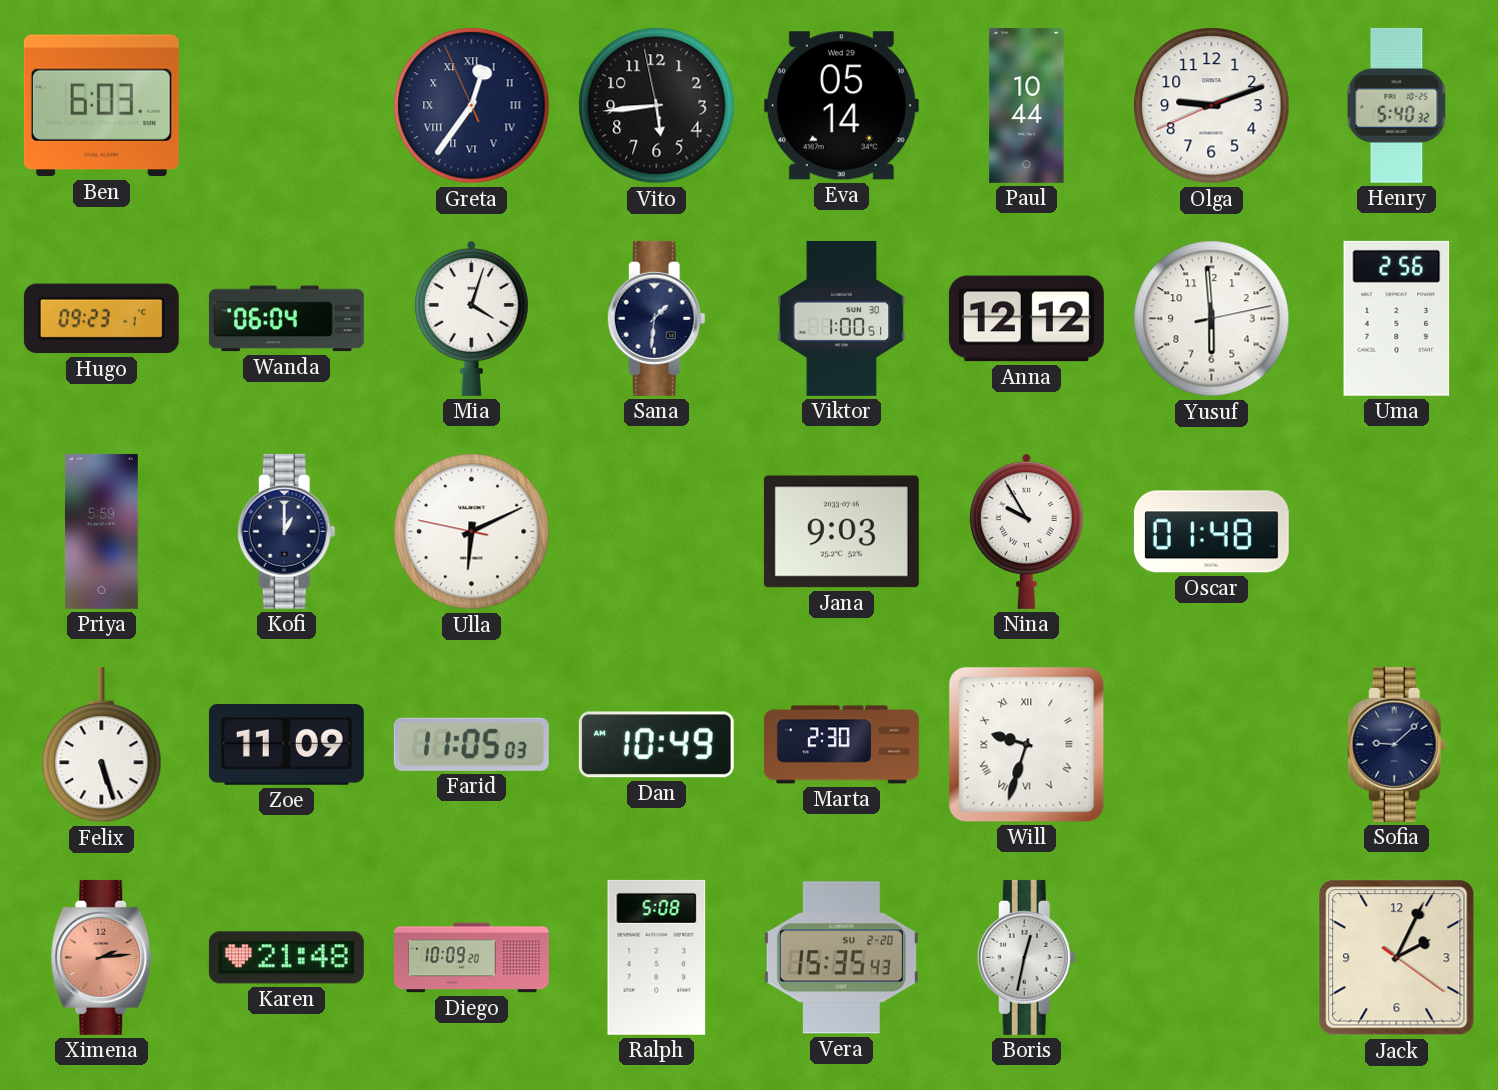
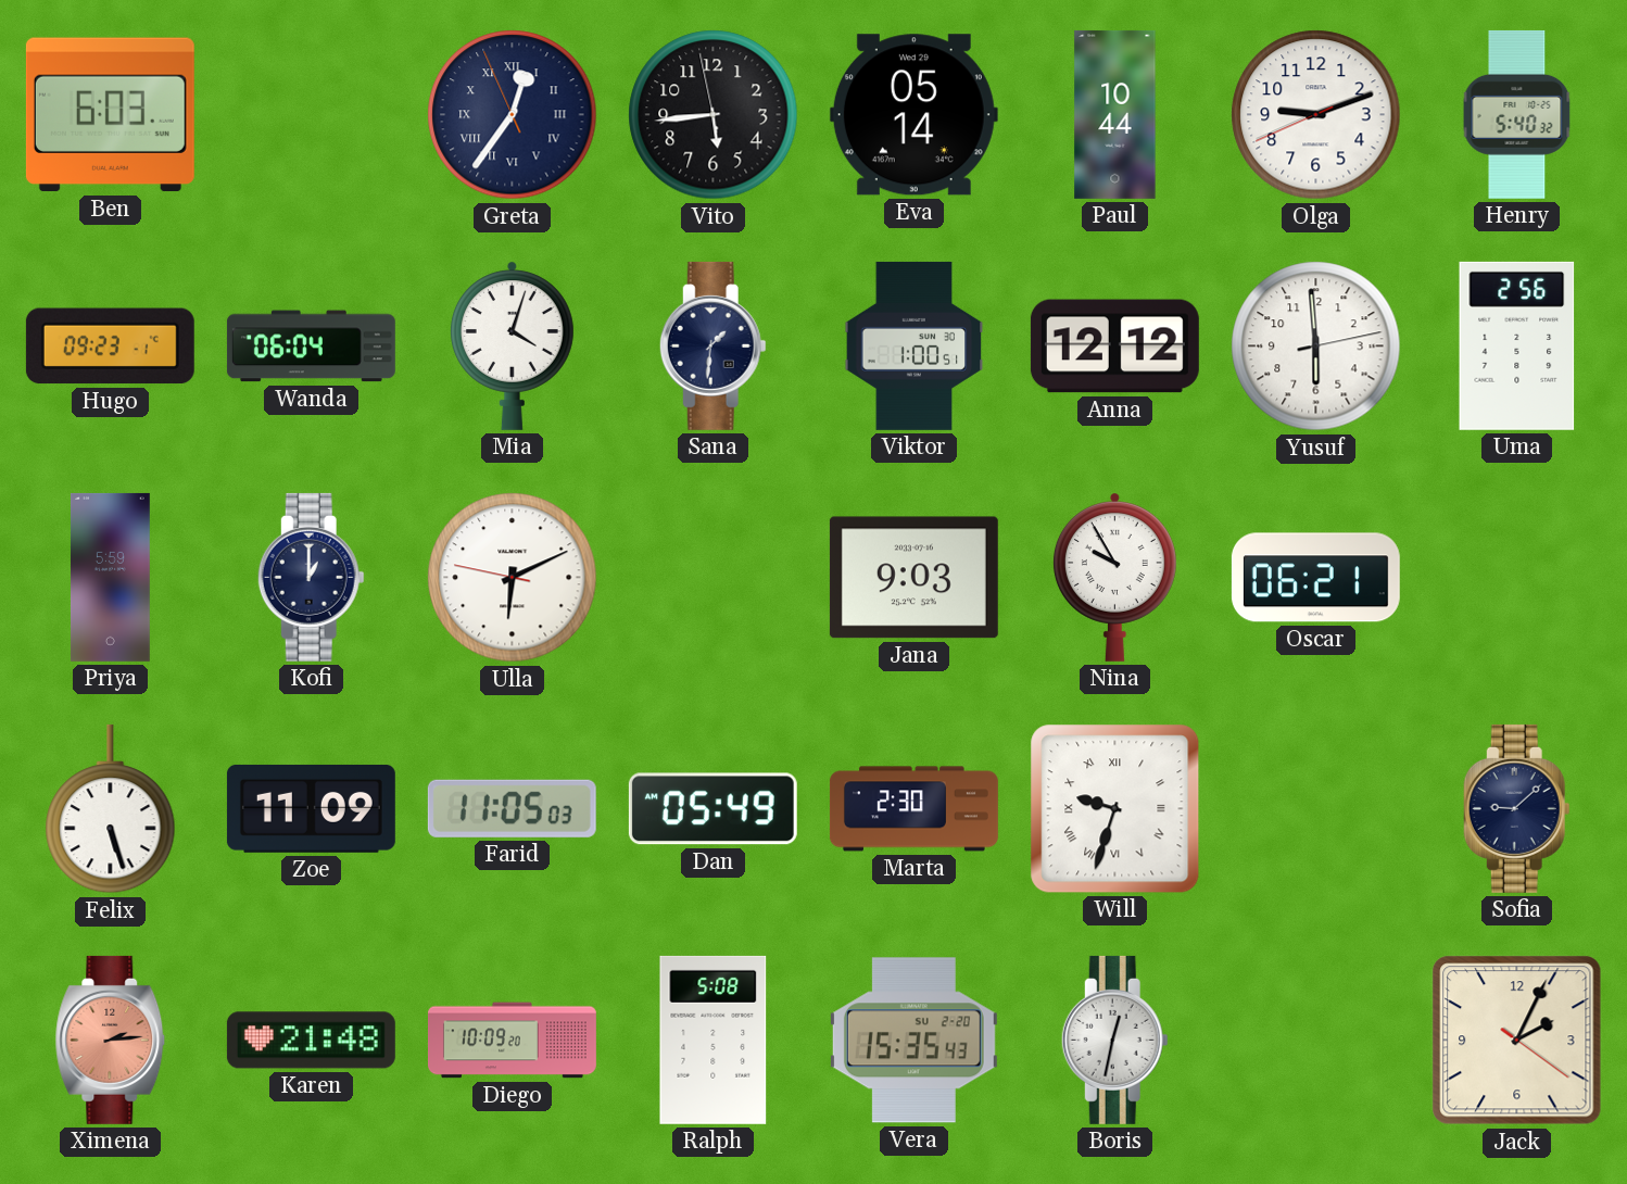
Oscar: 01:48 -> 06:21
Dan: 10:49 -> 05:49
